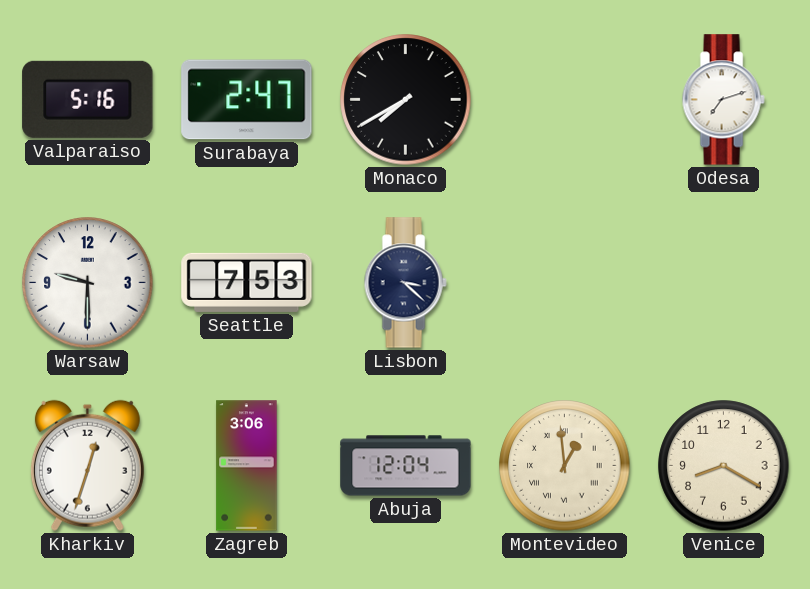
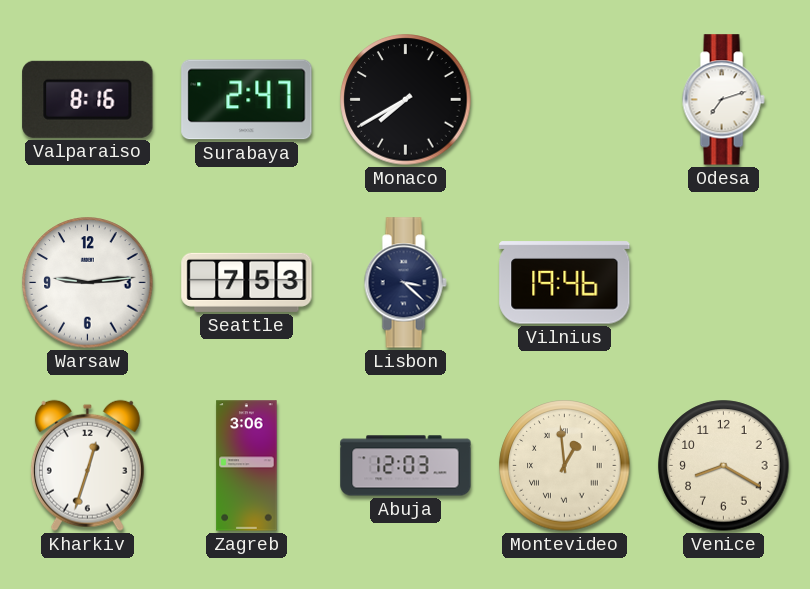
Valparaiso: 5:16 -> 8:16
Warsaw: 9:30 -> 9:14
Vilnius: none -> 19:46
Abuja: 12:04 -> 12:03
